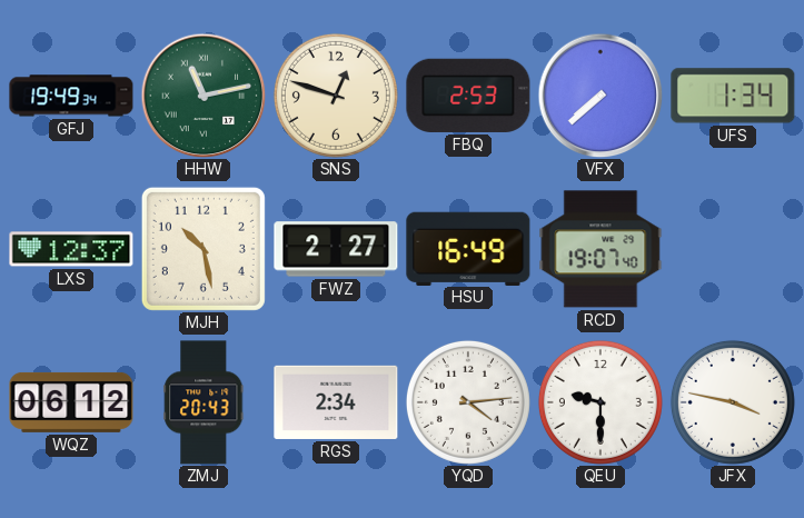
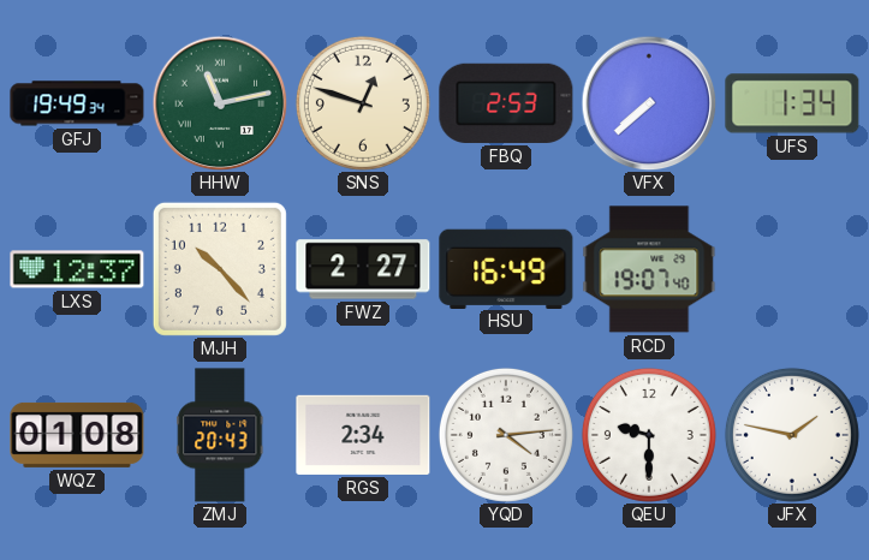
MJH: 10:28 -> 10:23
WQZ: 06:12 -> 01:08
JFX: 3:47 -> 1:47
